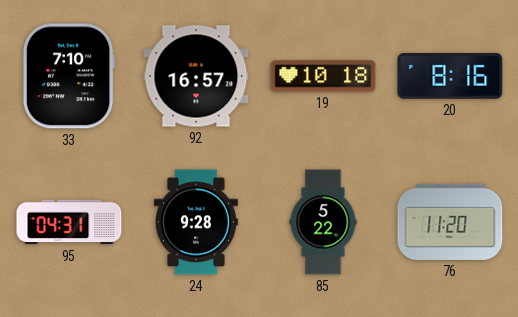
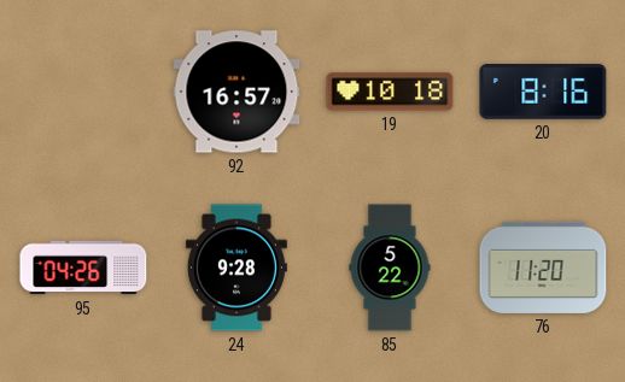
33: 7:10 -> none
95: 04:31 -> 04:26
